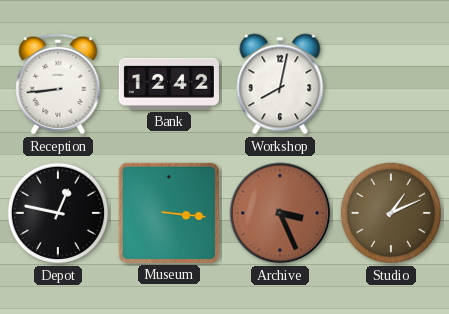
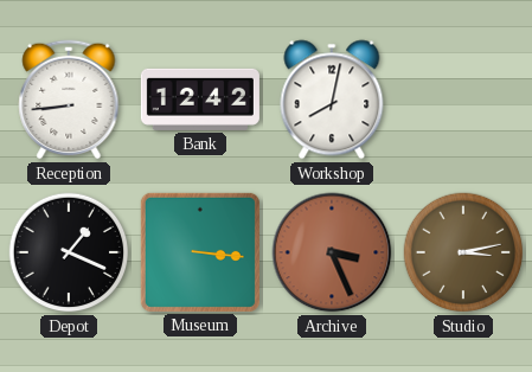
Depot: 12:47 -> 1:19
Studio: 1:11 -> 3:13
